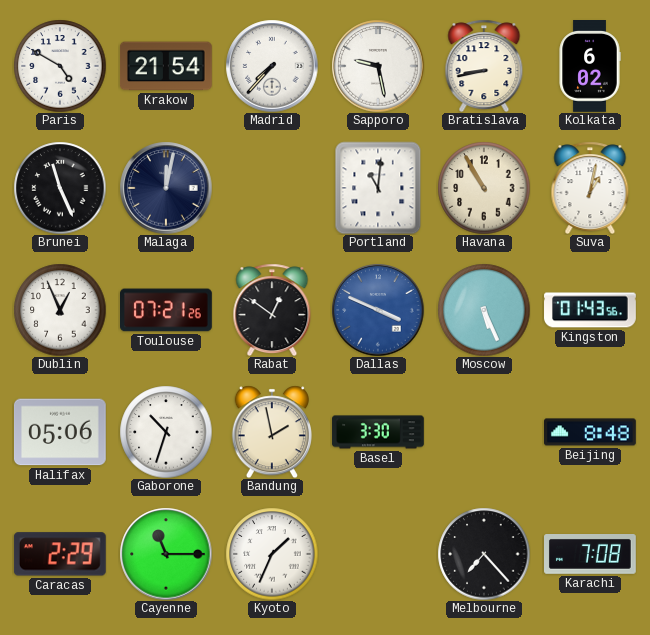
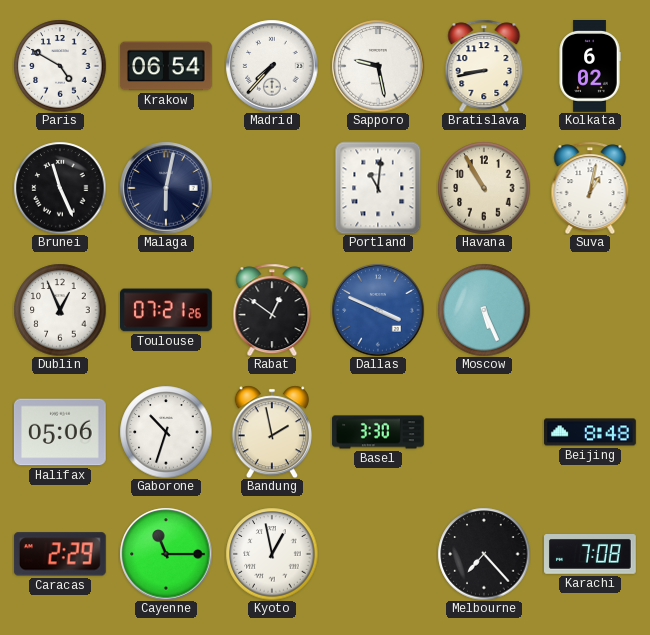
Krakow: 21:54 -> 06:54
Malaga: 12:02 -> 6:02
Kingston: 01:43 -> none
Kyoto: 1:34 -> 12:58
